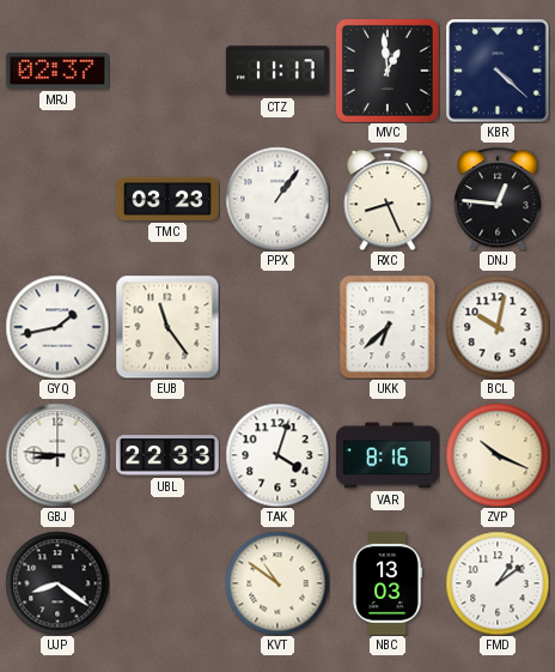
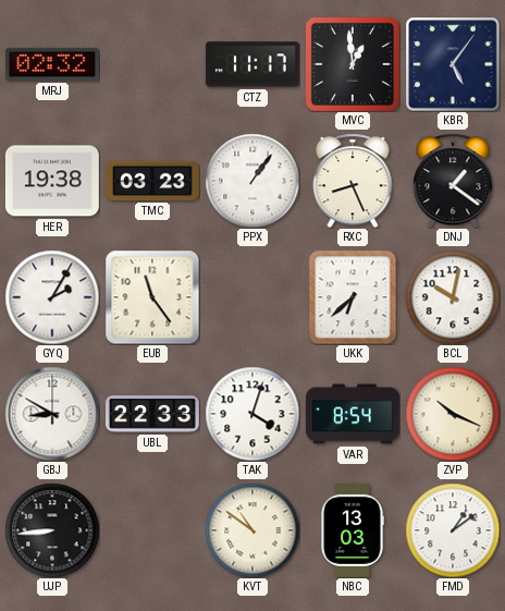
MRJ: 02:37 -> 02:32
KBR: 4:22 -> 5:06
HER: none -> 19:38
DNJ: 12:46 -> 1:21
GYQ: 1:43 -> 2:05
GBJ: 8:46 -> 8:50
VAR: 8:16 -> 8:54
UJP: 8:21 -> 8:44
